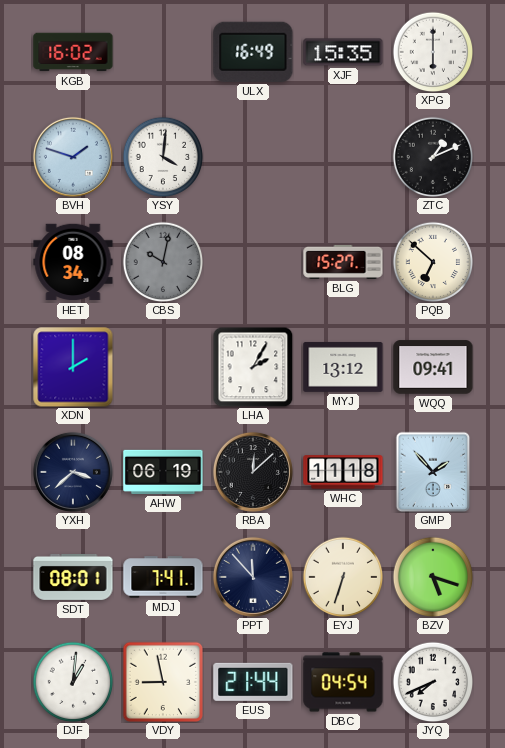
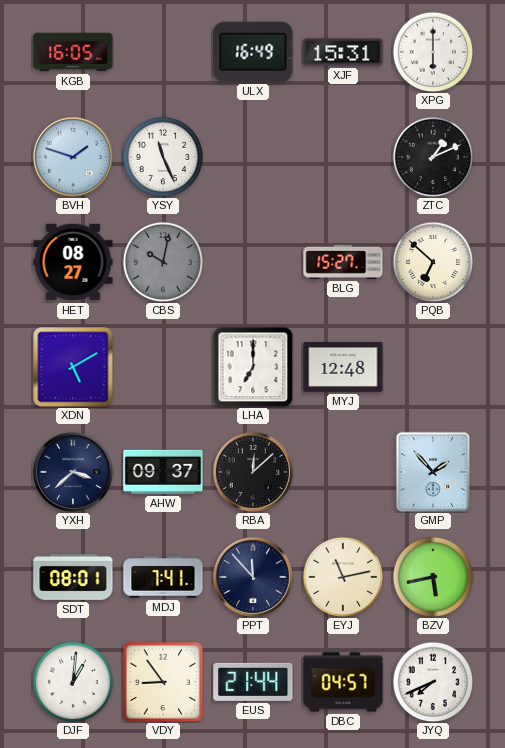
KGB: 16:02 -> 16:05
XJF: 15:35 -> 15:31
YSY: 4:01 -> 11:26
HET: 08:34 -> 08:27
XDN: 2:00 -> 5:10
LHA: 2:05 -> 7:00
MYJ: 13:12 -> 12:48
WQQ: 09:41 -> none
AHW: 06:19 -> 09:37
WHC: 11:18 -> none
EYJ: 6:33 -> 11:13
BZV: 5:18 -> 5:43
VDY: 8:58 -> 8:54
DBC: 04:54 -> 04:57
